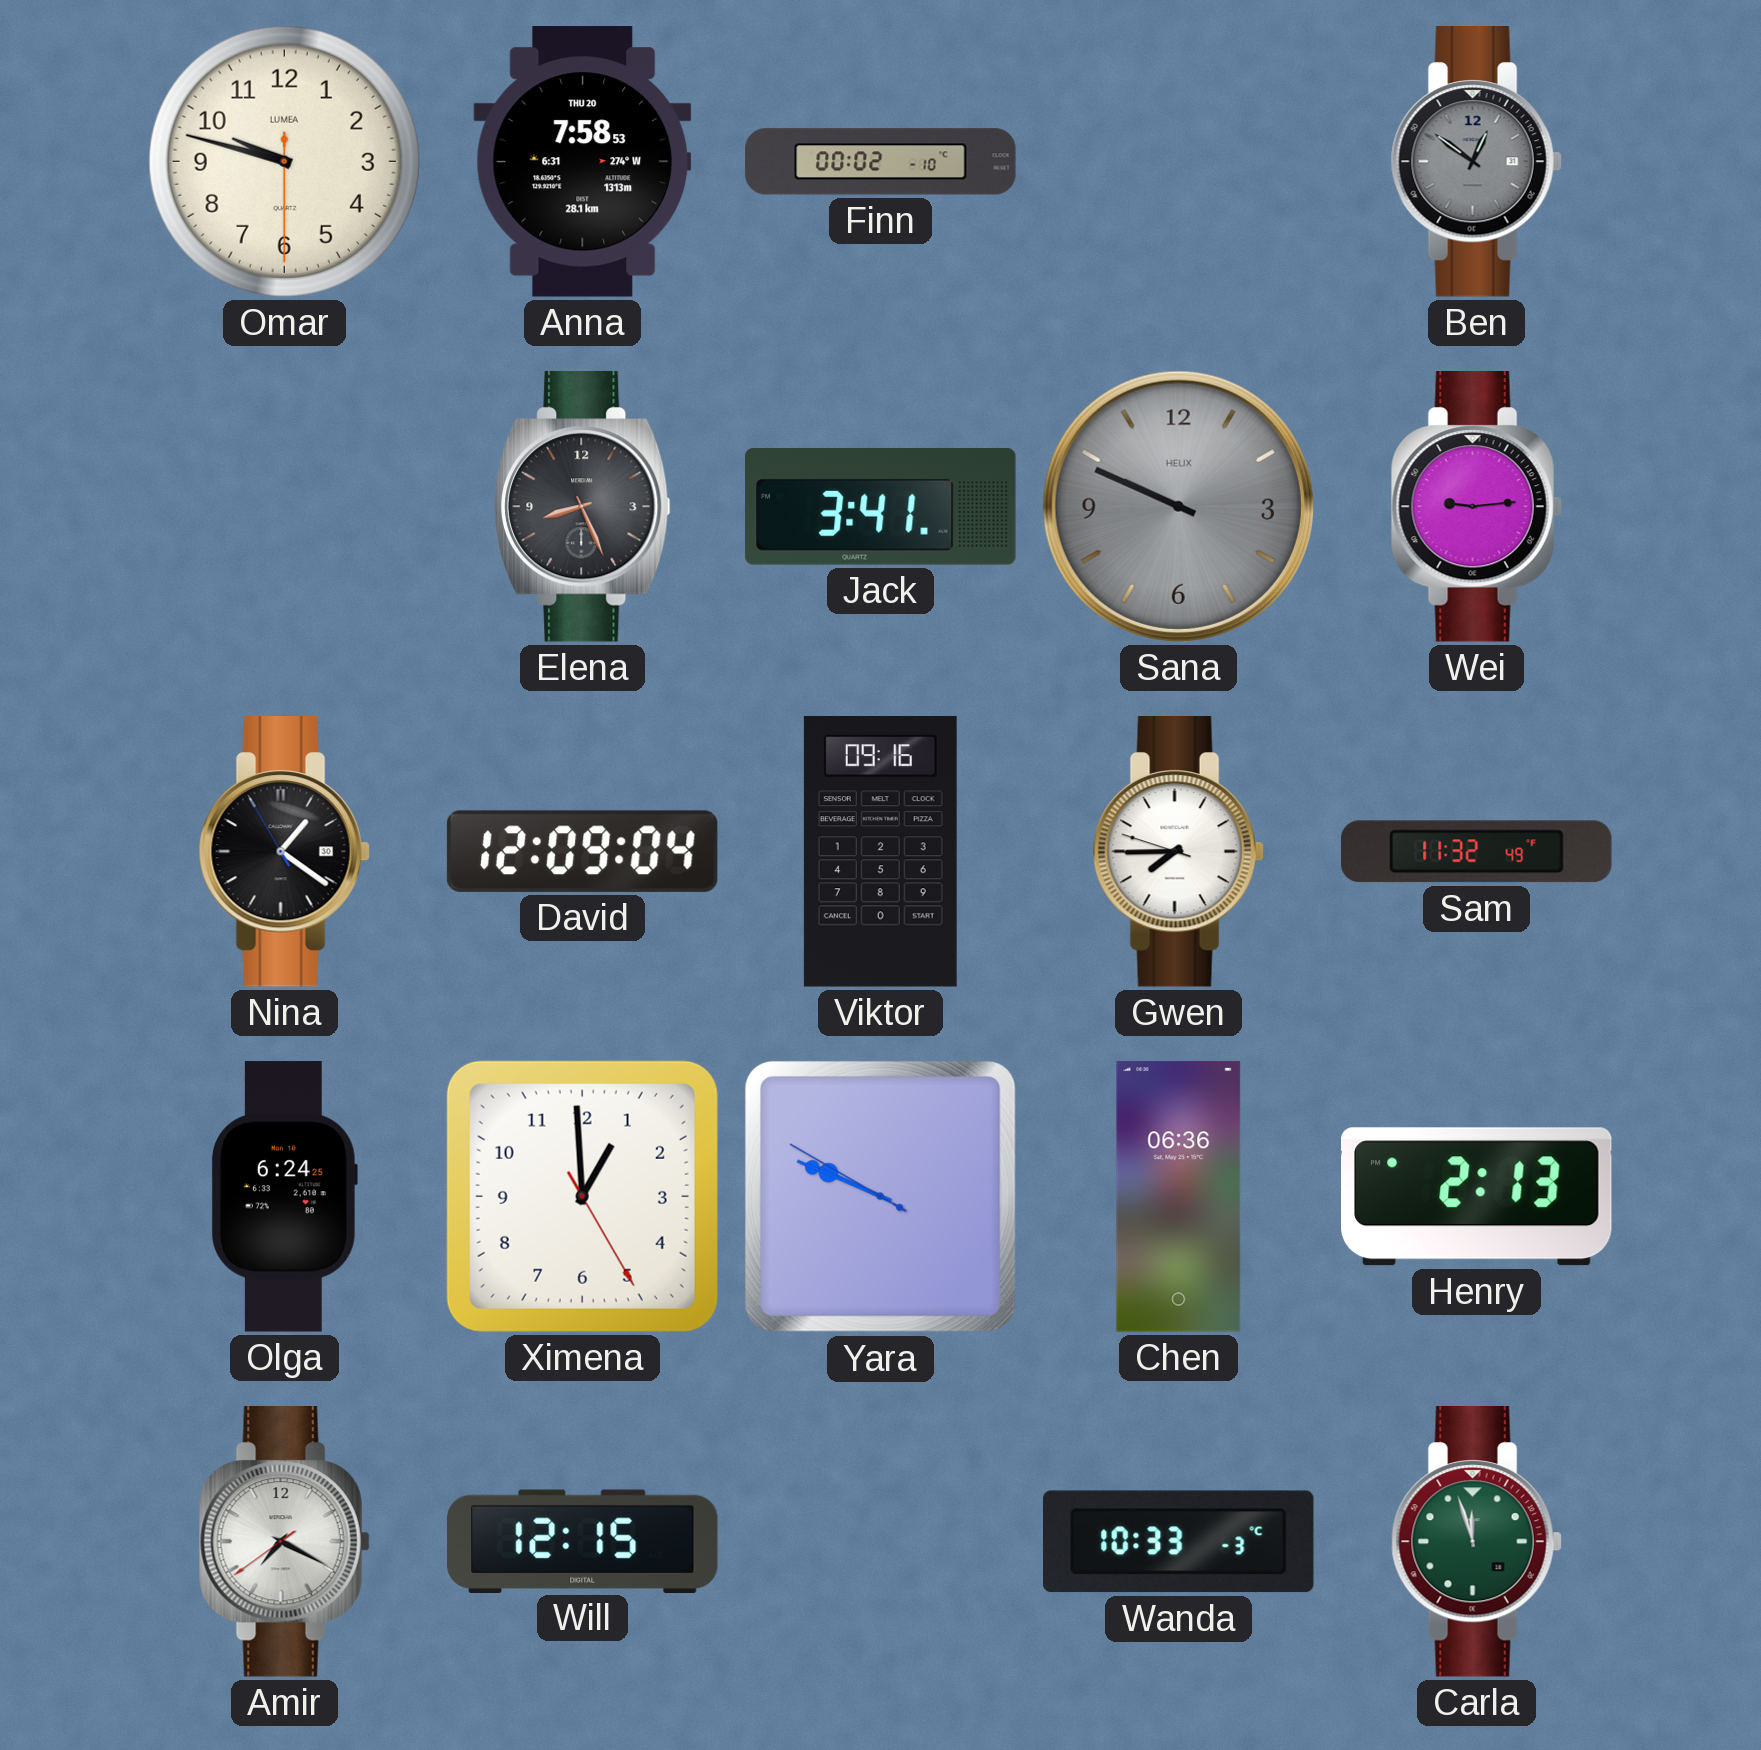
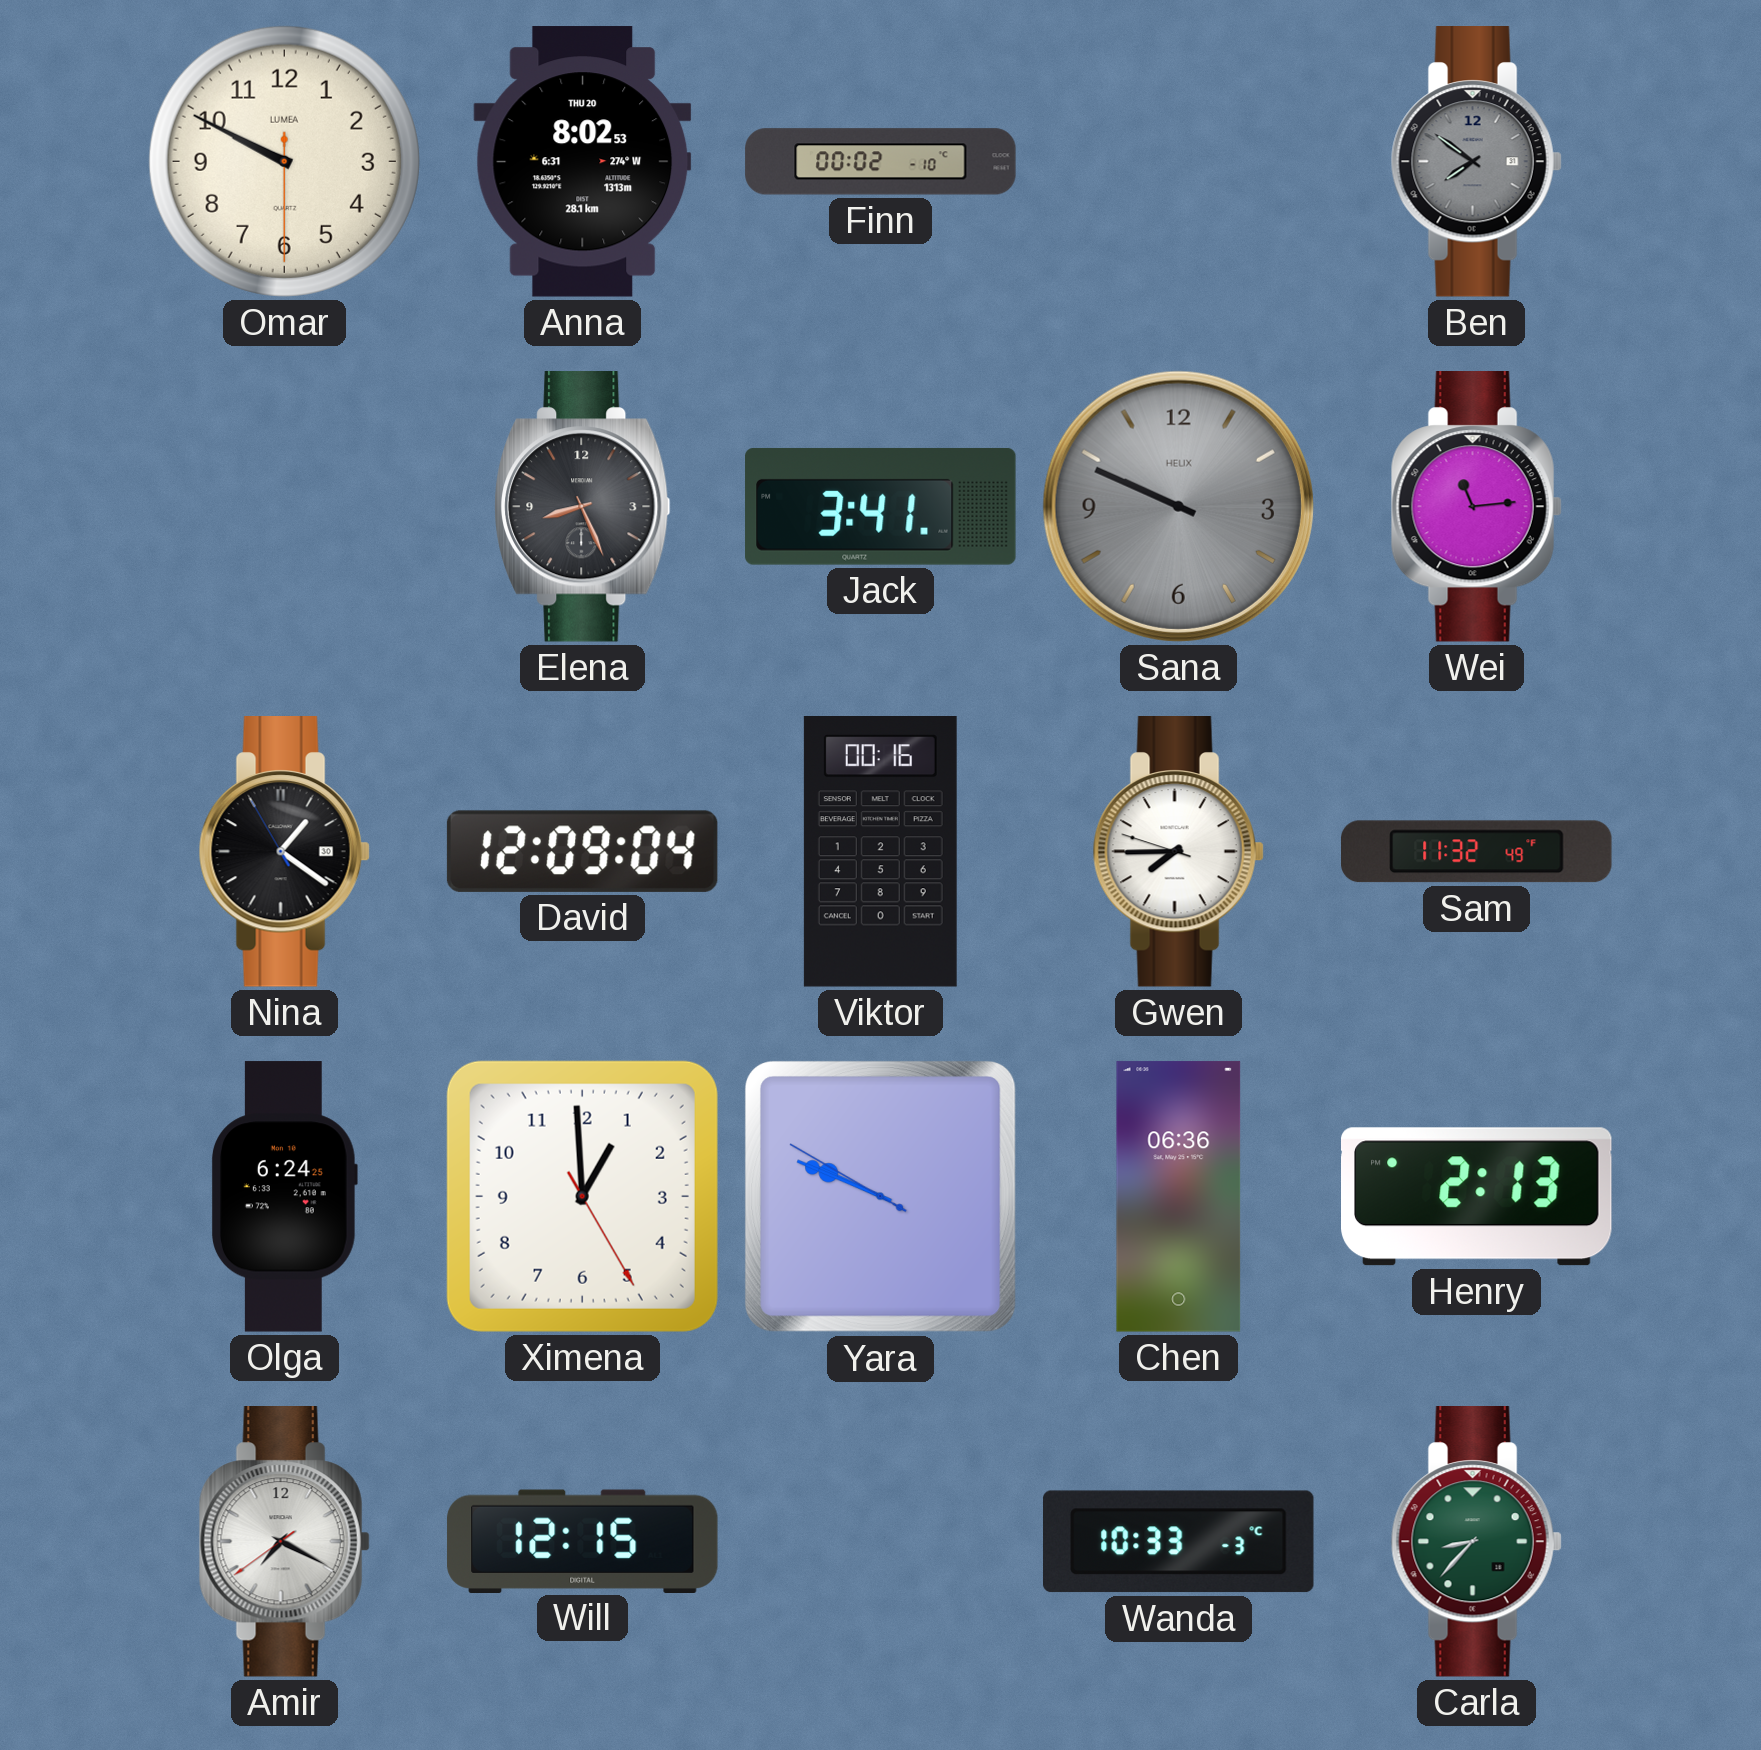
Omar: 9:47 -> 9:49
Anna: 7:58 -> 8:02
Ben: 12:51 -> 7:51
Wei: 9:14 -> 11:14
Viktor: 09:16 -> 00:16
Carla: 11:57 -> 8:37
